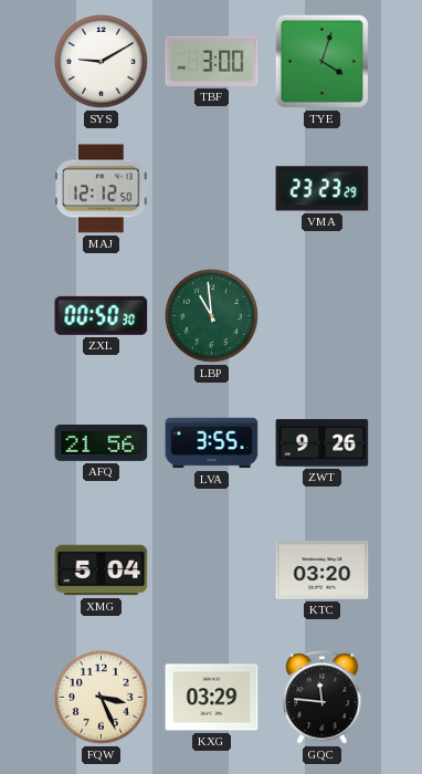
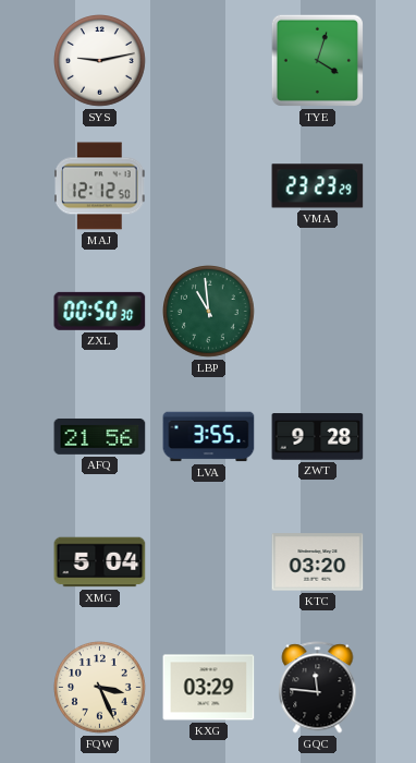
SYS: 9:10 -> 9:13
TBF: 3:00 -> none
ZWT: 9:26 -> 9:28
